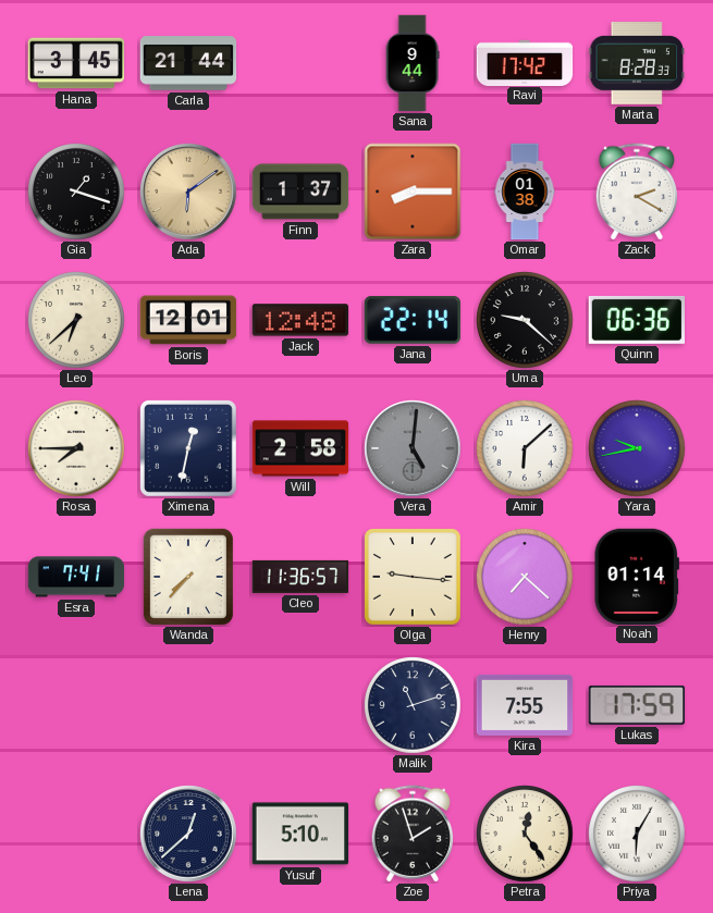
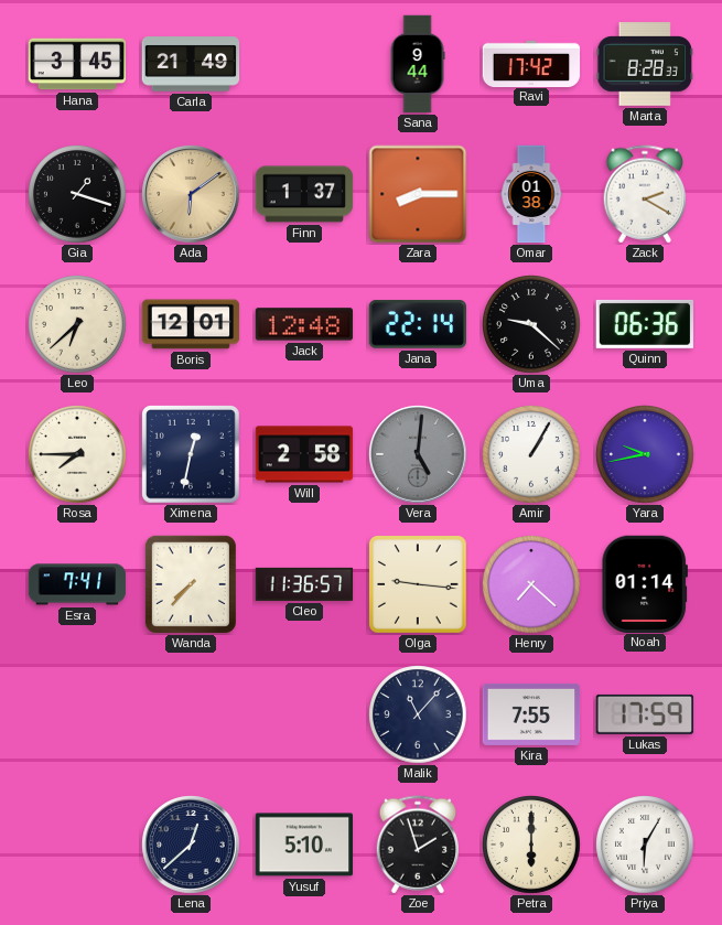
Carla: 21:44 -> 21:49
Amir: 6:08 -> 1:05
Malik: 11:12 -> 11:07
Petra: 12:24 -> 6:00
